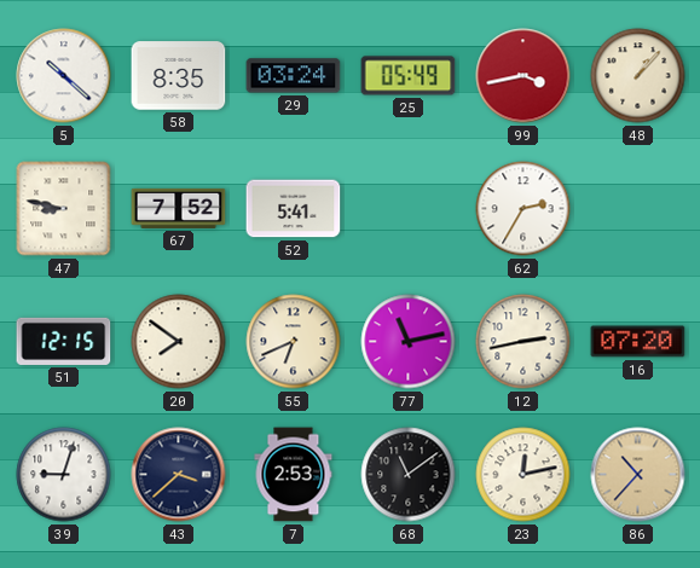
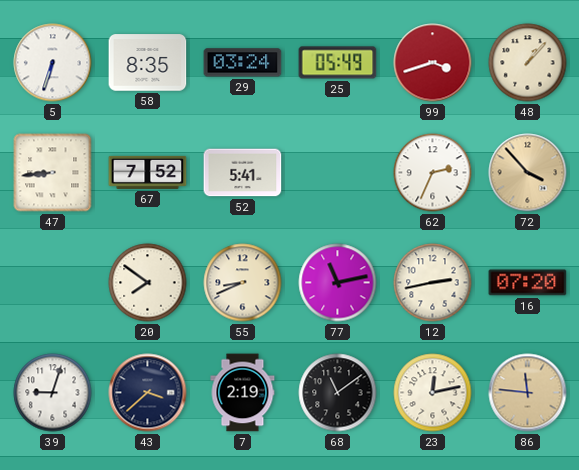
5: 10:22 -> 6:33
99: 3:43 -> 3:42
47: 8:47 -> 8:44
62: 2:35 -> 2:34
72: none -> 3:53
51: 12:15 -> none
55: 6:41 -> 8:41
7: 2:53 -> 2:19
86: 10:37 -> 11:46
